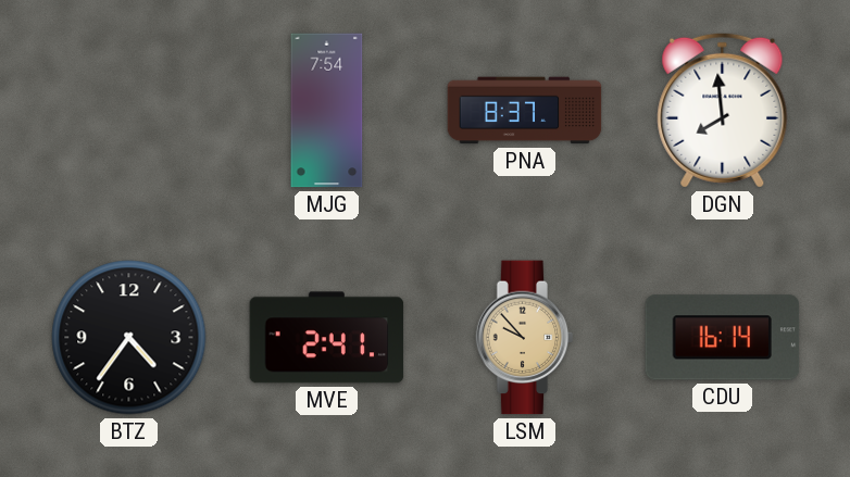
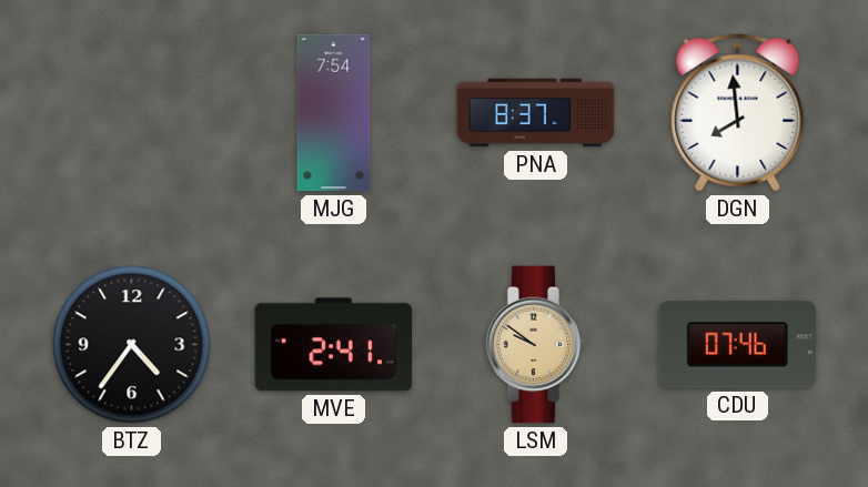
LSM: 9:53 -> 9:51
CDU: 16:14 -> 07:46
